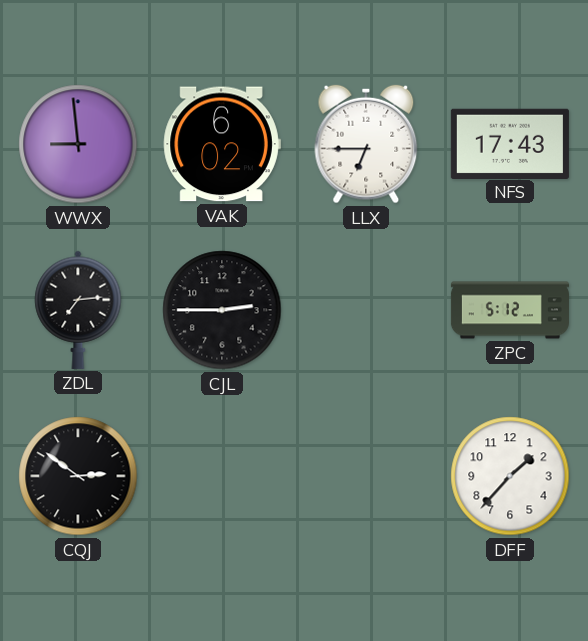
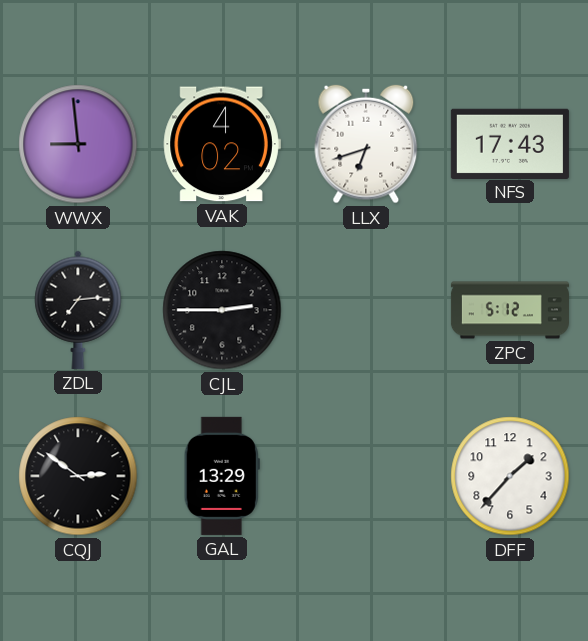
VAK: 6:02 -> 4:02
LLX: 6:45 -> 6:42
GAL: none -> 13:29
